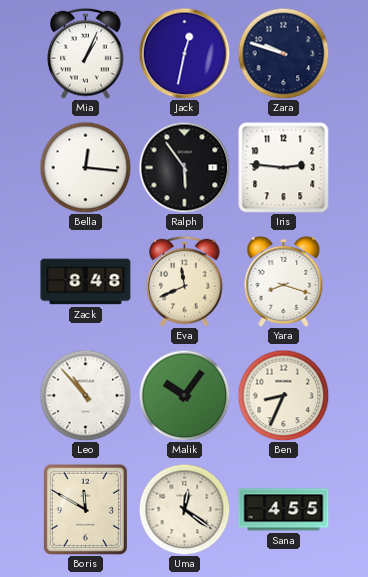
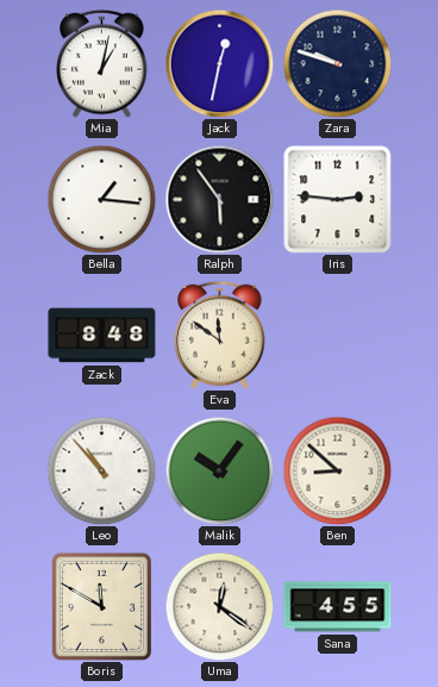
Mia: 1:04 -> 1:02
Bella: 12:16 -> 1:16
Eva: 11:41 -> 11:51
Yara: 8:18 -> none
Ben: 8:34 -> 8:52
